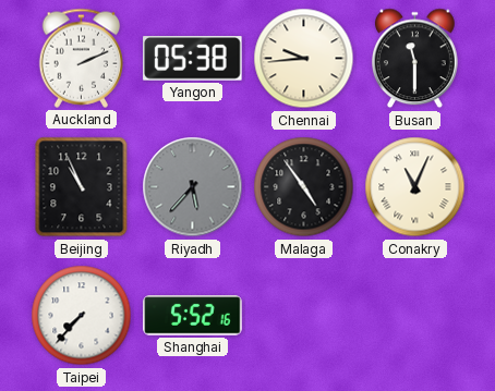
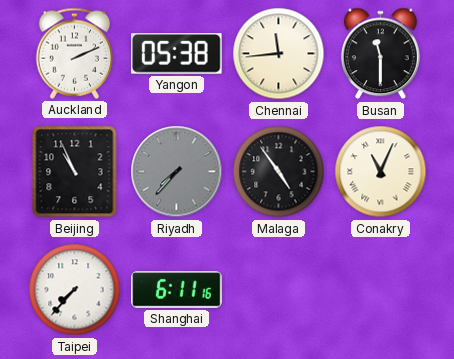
Chennai: 9:44 -> 11:44
Riyadh: 5:37 -> 7:37
Shanghai: 5:52 -> 6:11
